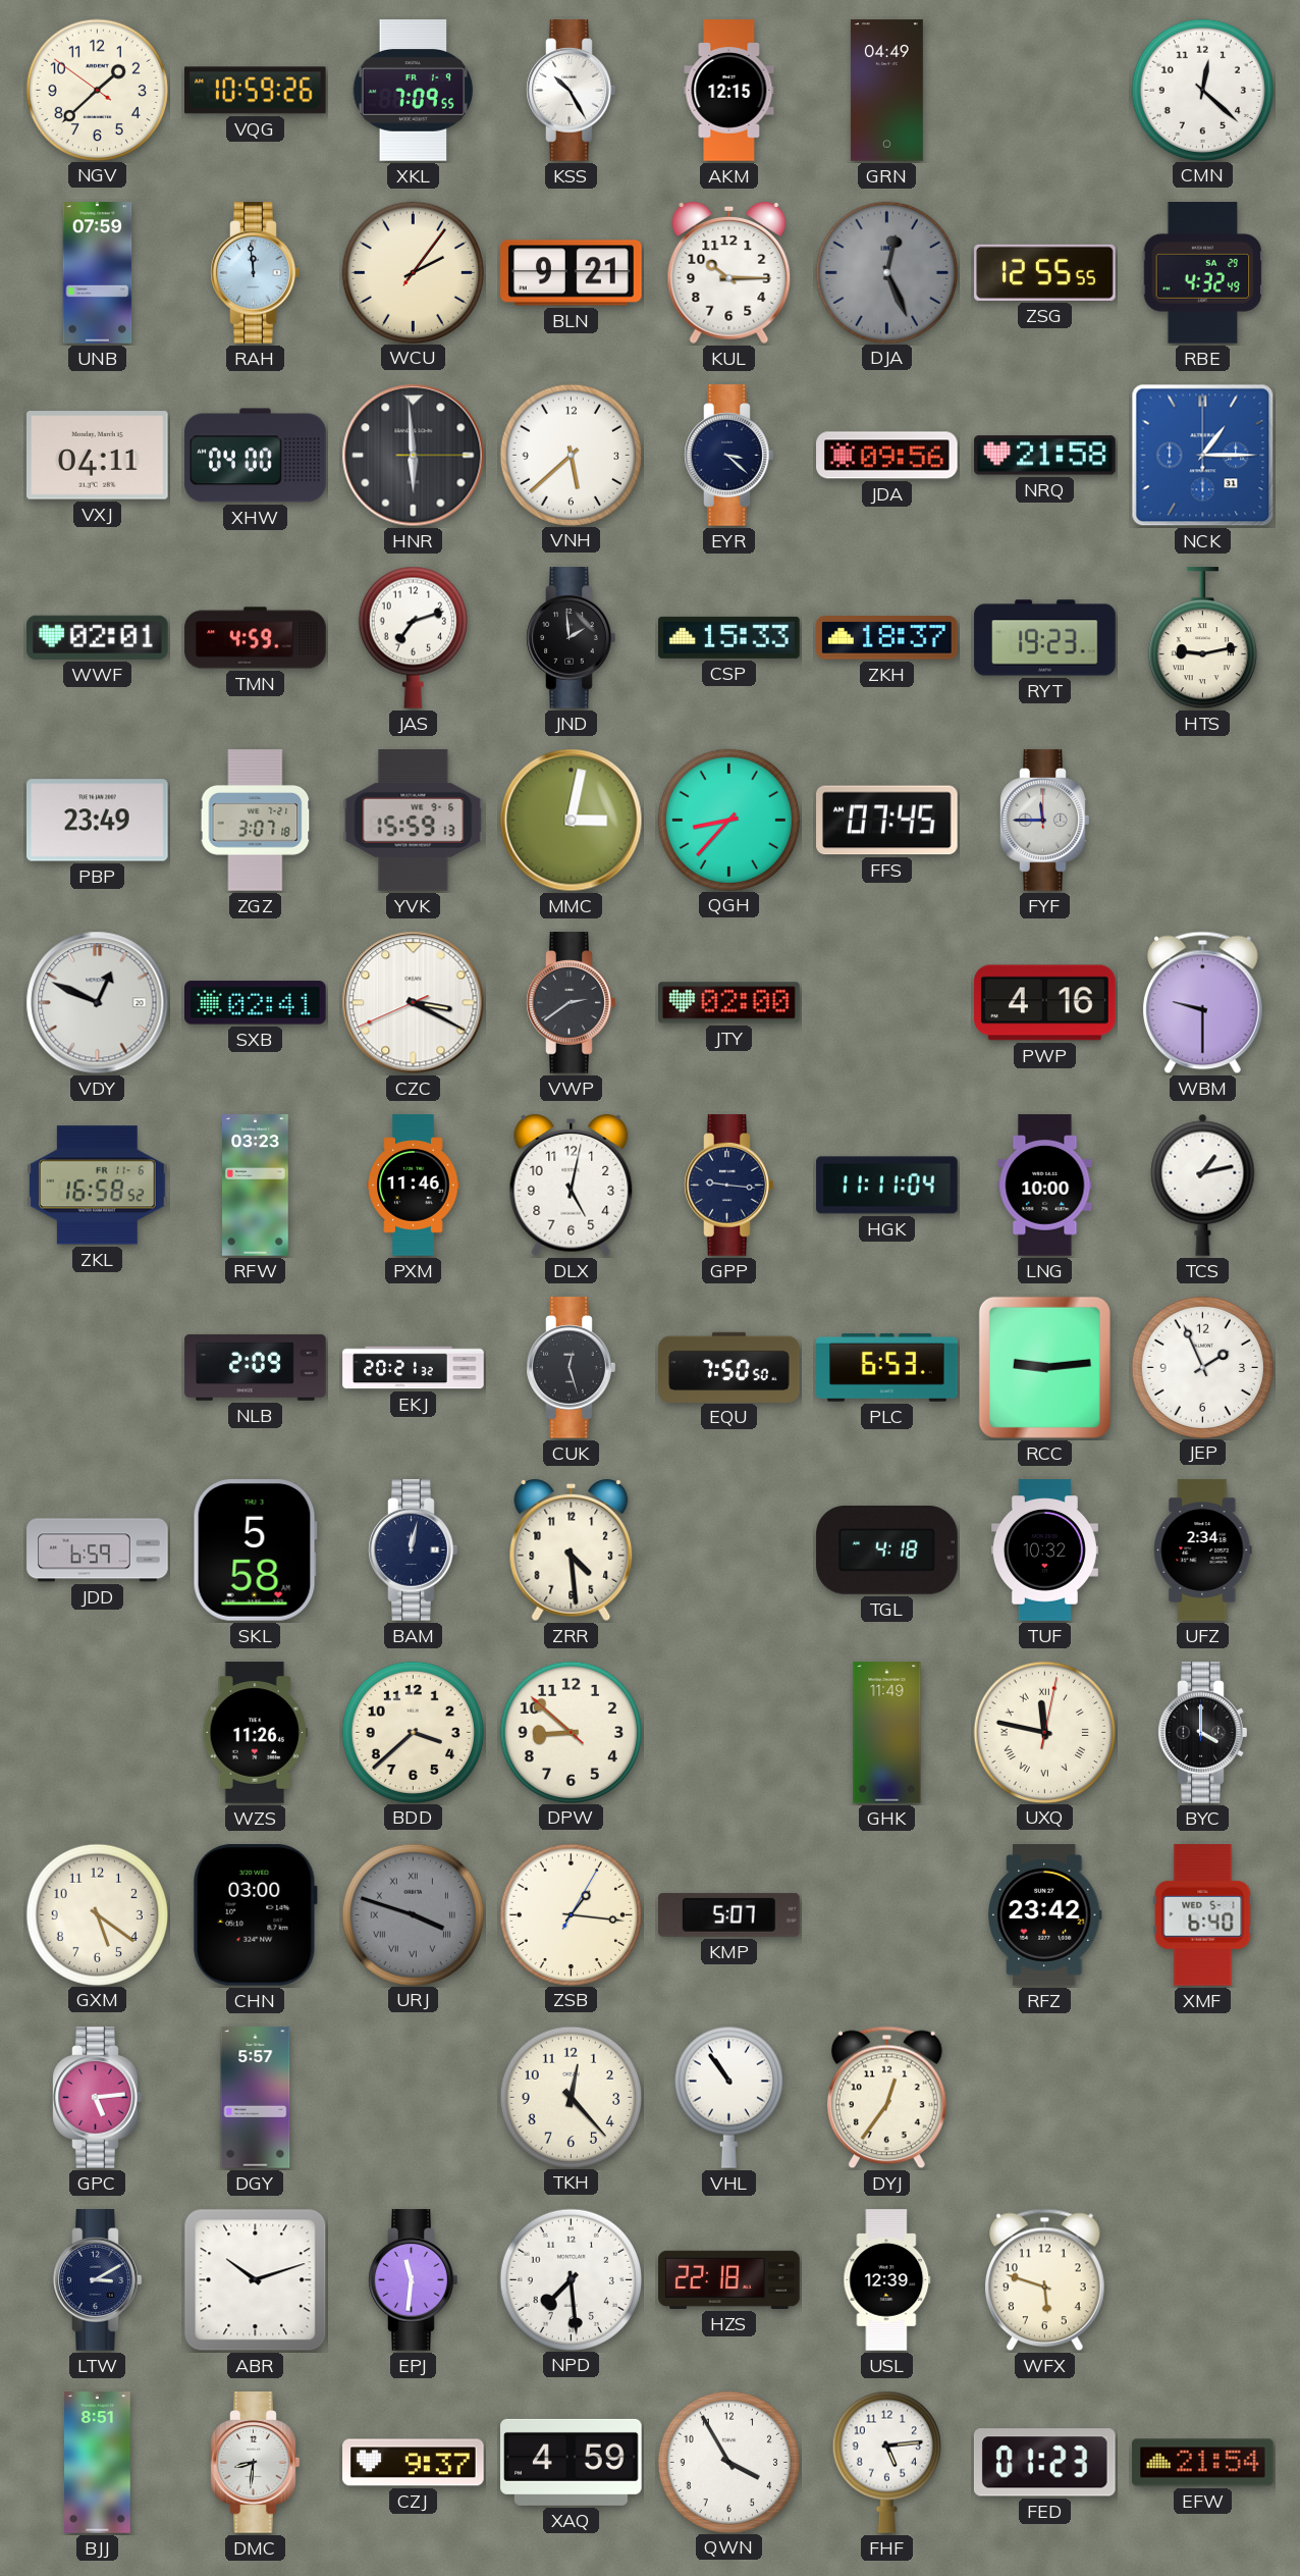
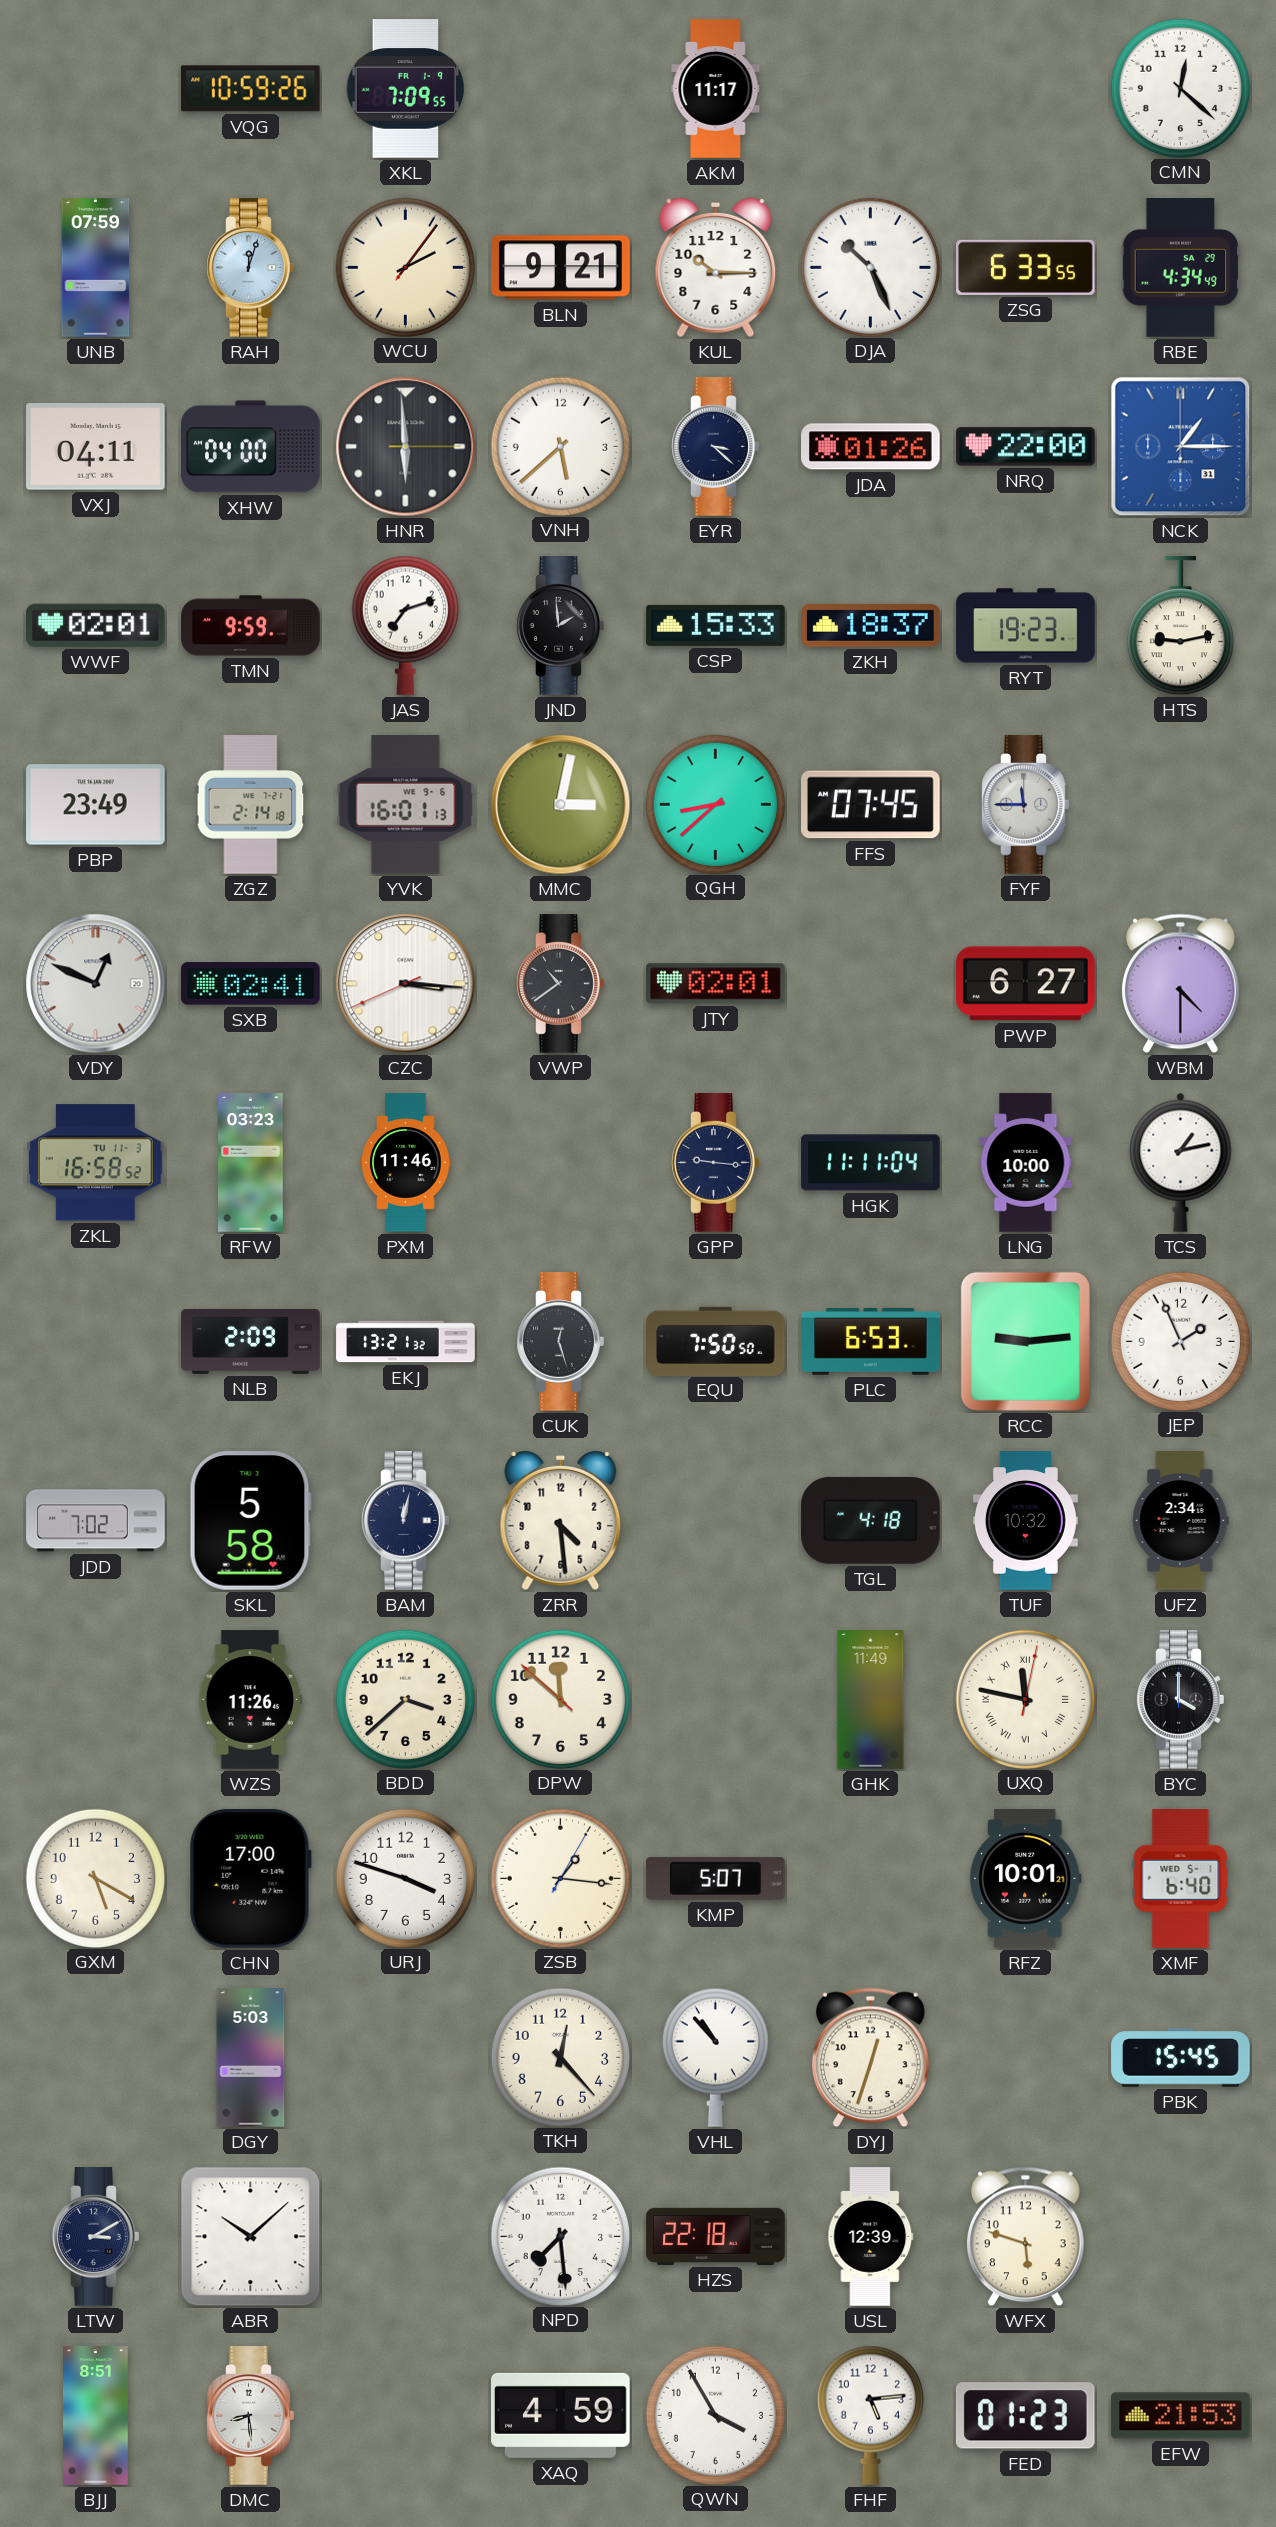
NGV: 1:37 -> none
KSS: 10:25 -> none
AKM: 12:15 -> 11:17
GRN: 04:49 -> none
RAH: 11:59 -> 12:03
DJA: 12:26 -> 10:26
DJA dial: grey -> white
ZSG: 12:55 -> 6:33
RBE: 4:32 -> 4:34
JDA: 09:56 -> 01:26
NRQ: 21:58 -> 22:00
TMN: 4:59 -> 9:59
ZGZ: 3:07 -> 2:14
YVK: 15:59 -> 16:01
QGH: 8:37 -> 8:38
CZC: 3:19 -> 3:15
VWP: 2:39 -> 10:39
JTY: 02:00 -> 02:01
PWP: 4:16 -> 6:27
WBM: 9:30 -> 4:30
ZKL date: FR 11-6 -> TU 11-3
DLX: 5:02 -> none
EKJ: 20:21 -> 13:21
JDD: 6:59 -> 7:02
DPW: 8:51 -> 11:51
GXM: 5:21 -> 5:20
CHN: 03:00 -> 17:00
URJ dial: grey -> white
URJ numerals: Roman -> Arabic
RFZ: 23:42 -> 10:01
GPC: 5:14 -> none
DGY: 5:57 -> 5:03
VHL: 10:54 -> 10:53
DYJ: 12:36 -> 12:33
PBK: none -> 15:45
ABR: 10:12 -> 10:08
EPJ: 11:31 -> none
DMC: 8:31 -> 8:29
CZJ: 9:37 -> none
EFW: 21:54 -> 21:53
